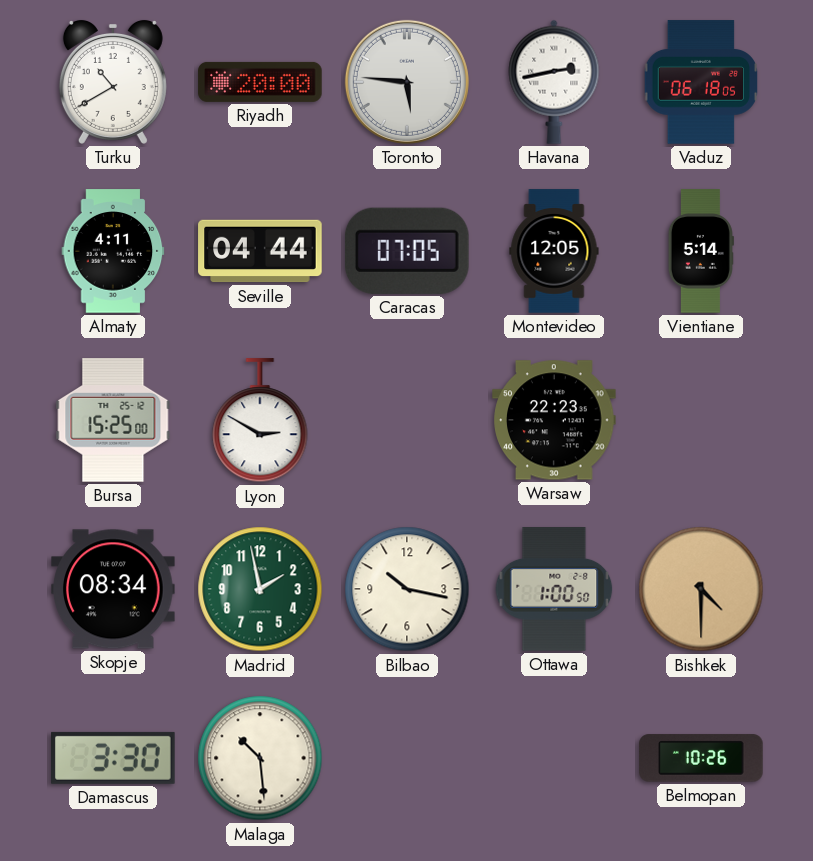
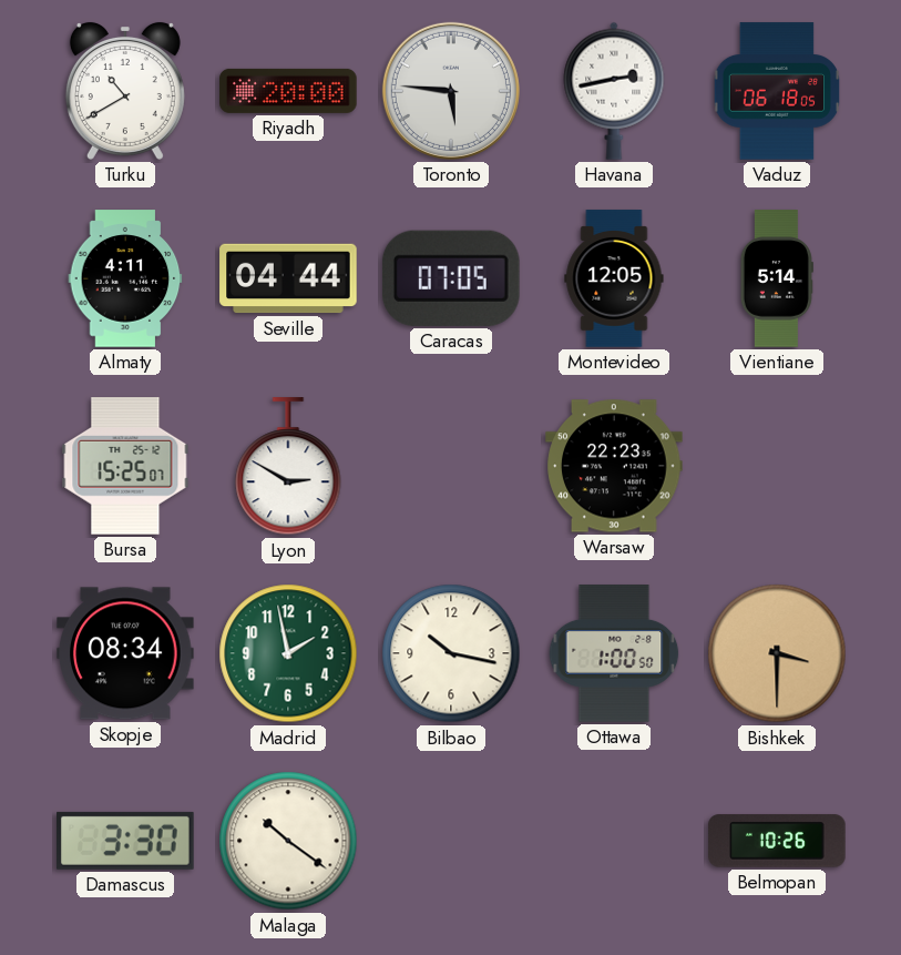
Bursa: 15:25:00 -> 15:25:07
Bishkek: 4:30 -> 3:30
Malaga: 10:29 -> 10:21
